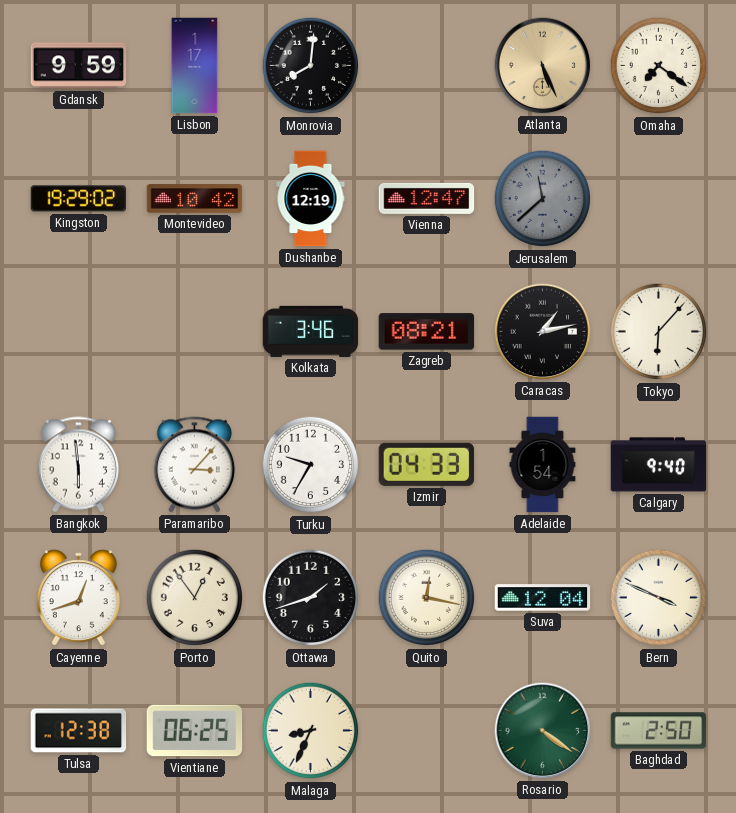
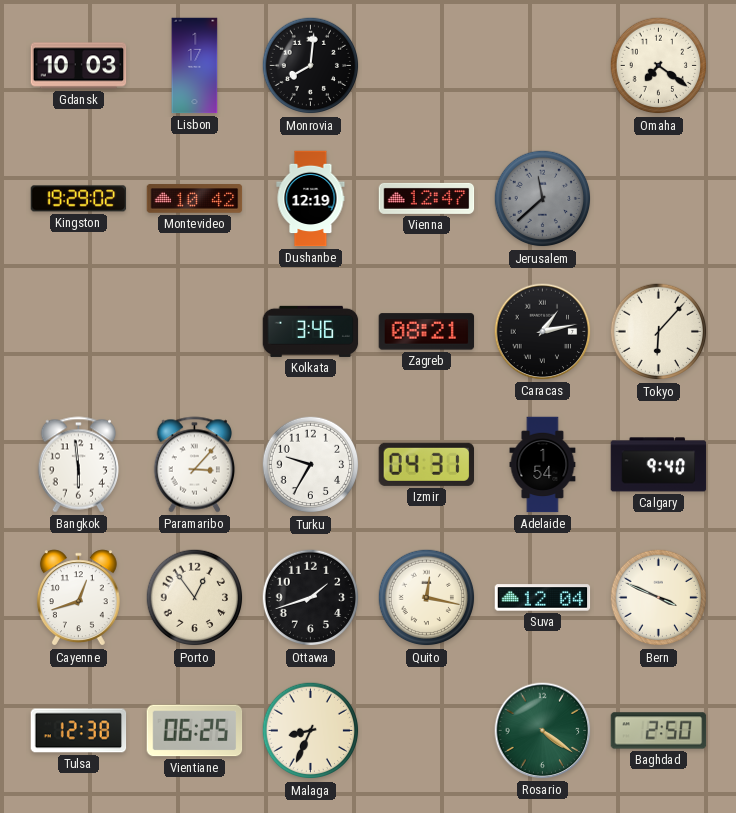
Gdansk: 9:59 -> 10:03
Atlanta: 5:26 -> none
Izmir: 04:33 -> 04:31
